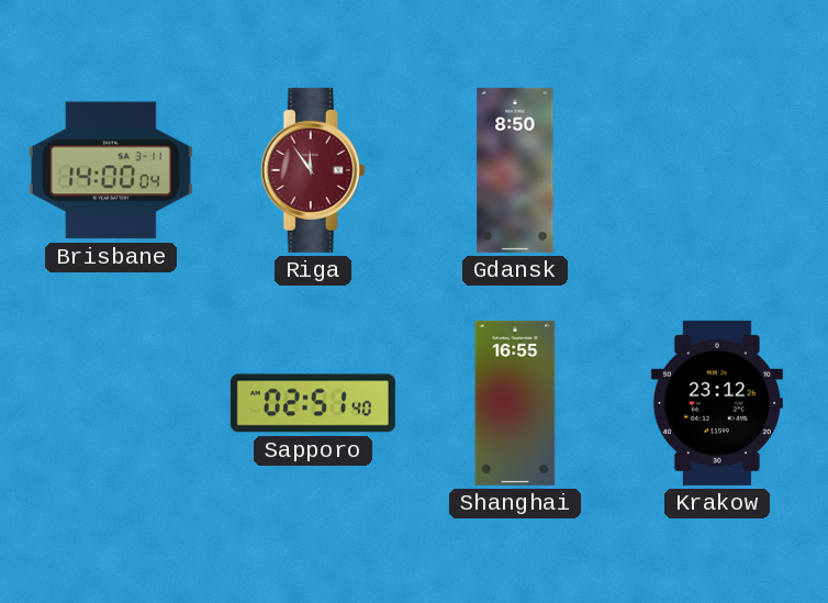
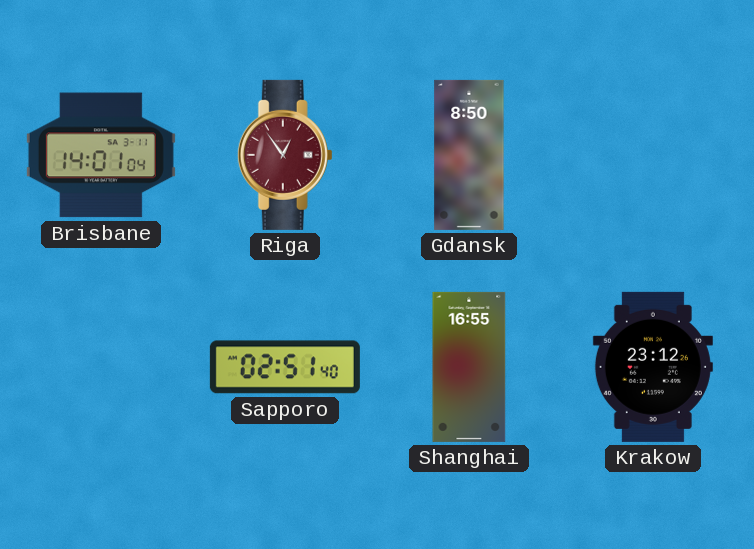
Brisbane: 14:00 -> 14:01
Riga: 11:54 -> 12:54
